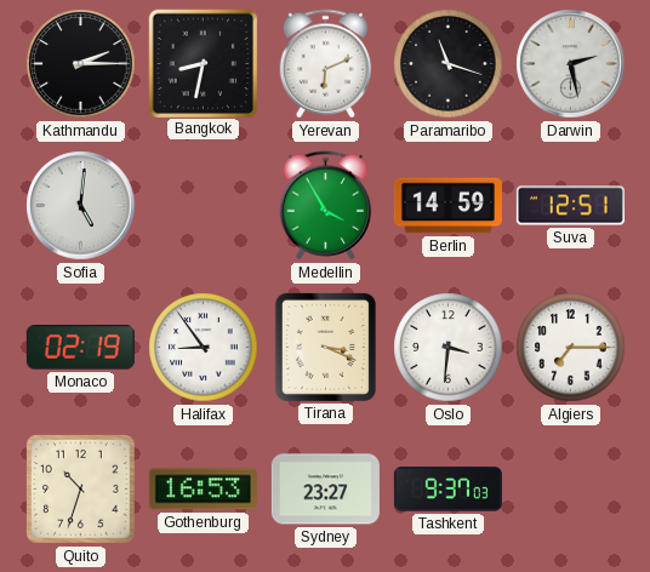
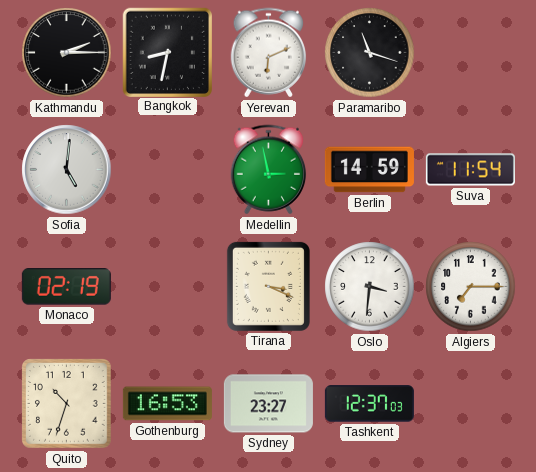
Darwin: 2:28 -> none
Medellin: 3:55 -> 2:58
Suva: 12:51 -> 11:54
Halifax: 8:54 -> none
Tashkent: 9:37 -> 12:37
